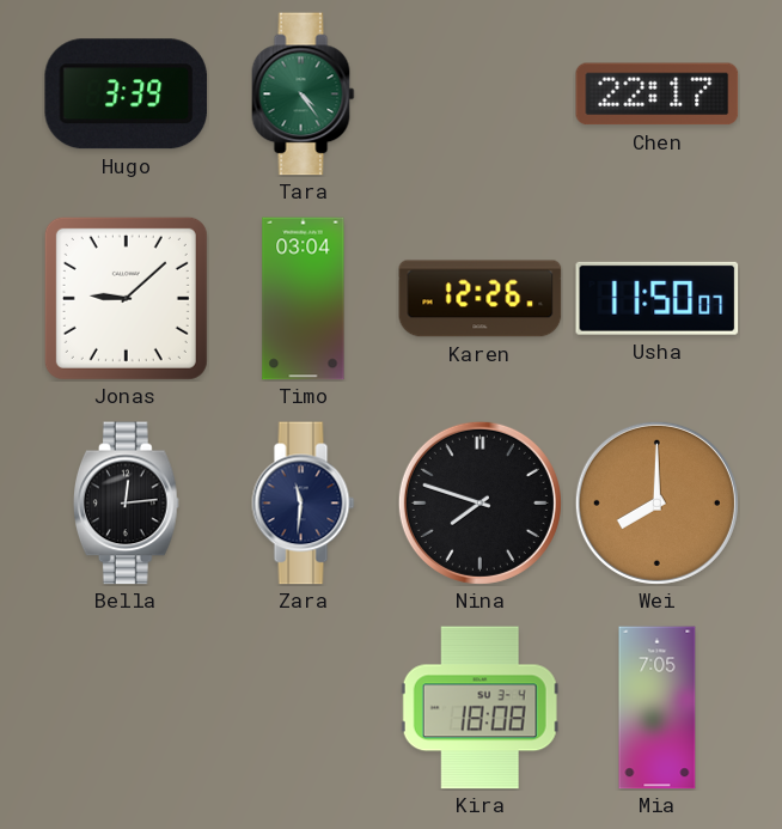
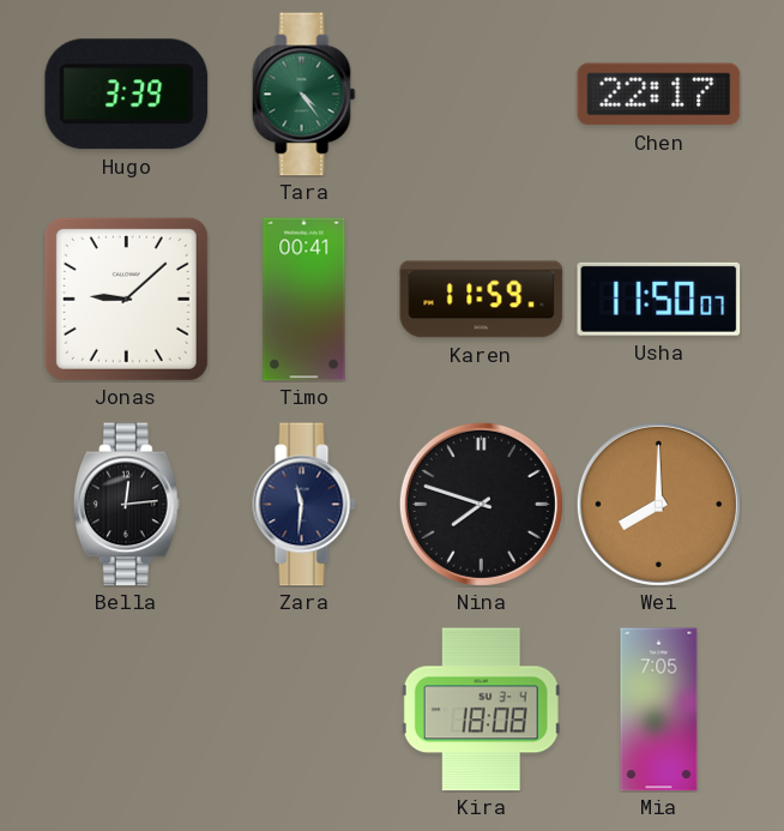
Timo: 03:04 -> 00:41
Karen: 12:26 -> 11:59
